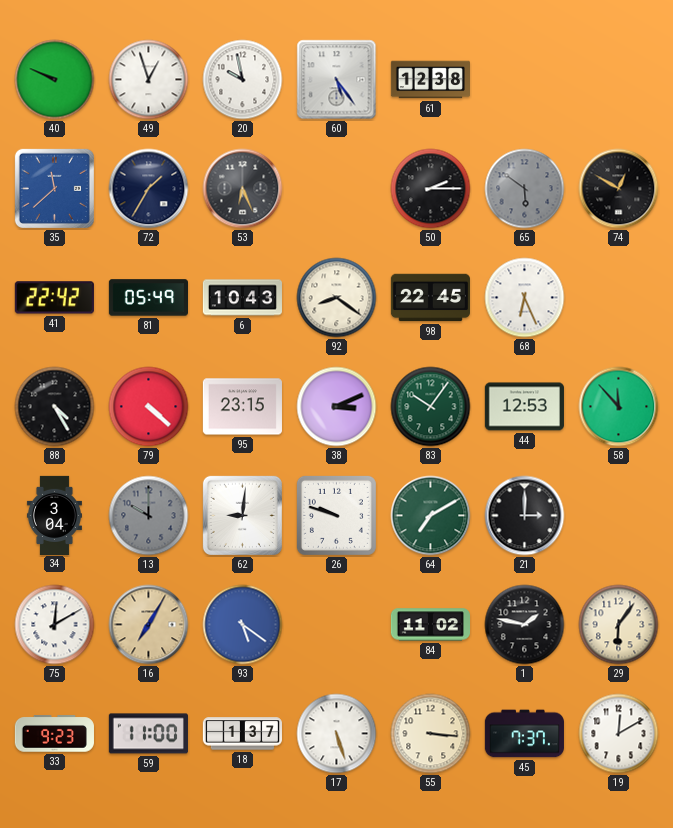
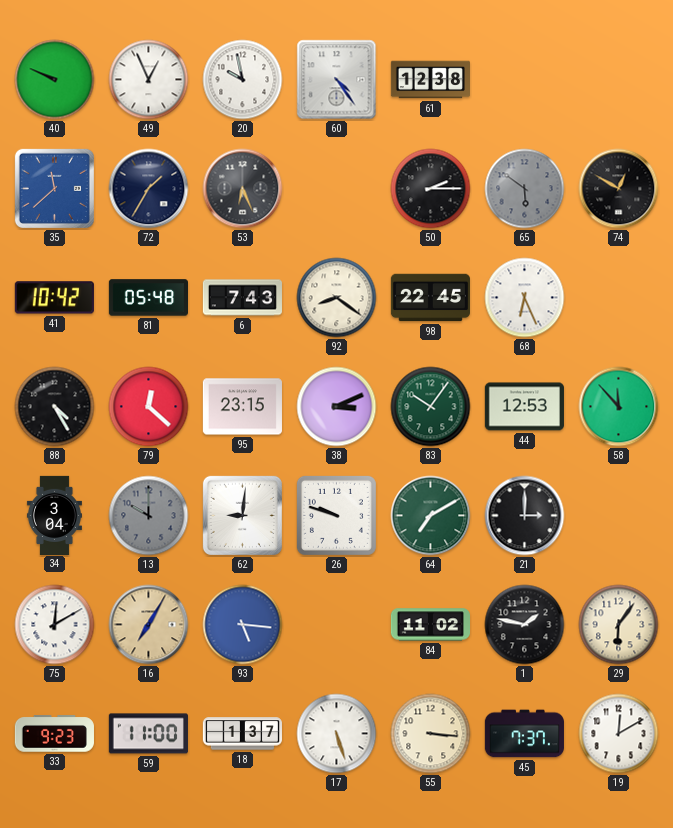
49: 12:57 -> 12:56
60: 5:24 -> 4:24
41: 22:42 -> 10:42
81: 05:49 -> 05:48
6: 10:43 -> 7:43
79: 4:22 -> 12:22
93: 5:21 -> 5:16
